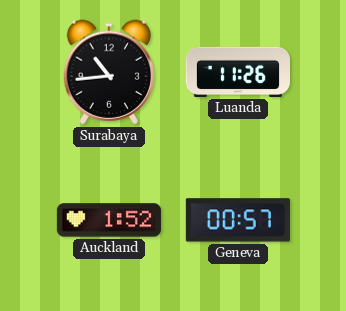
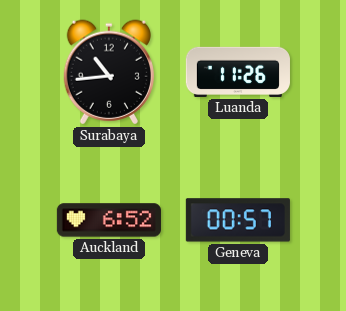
Auckland: 1:52 -> 6:52
